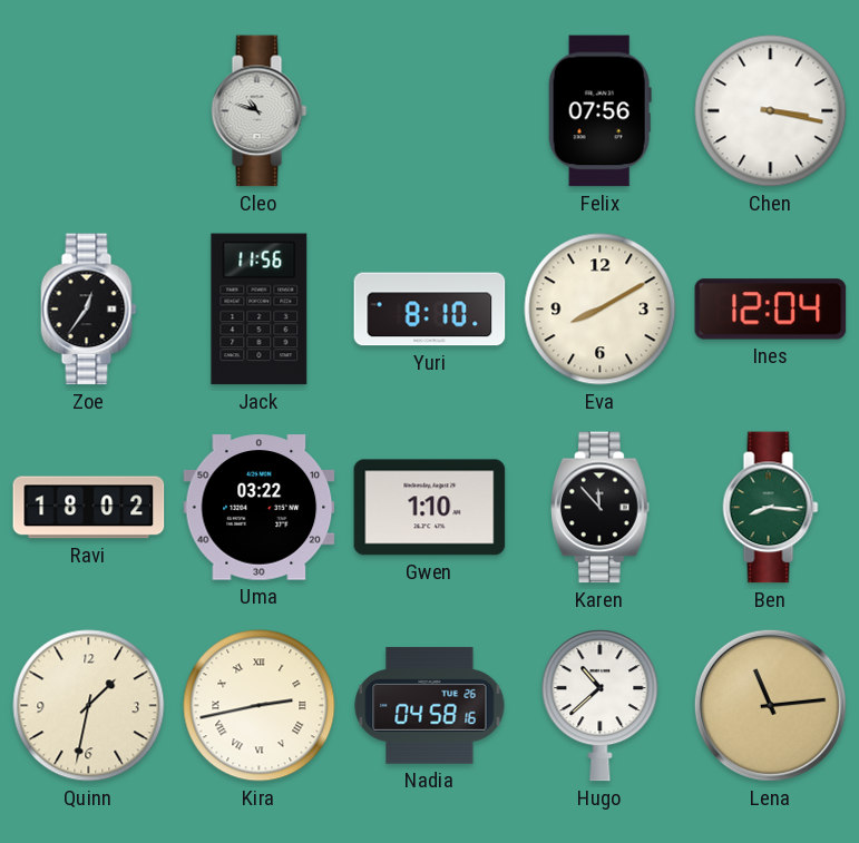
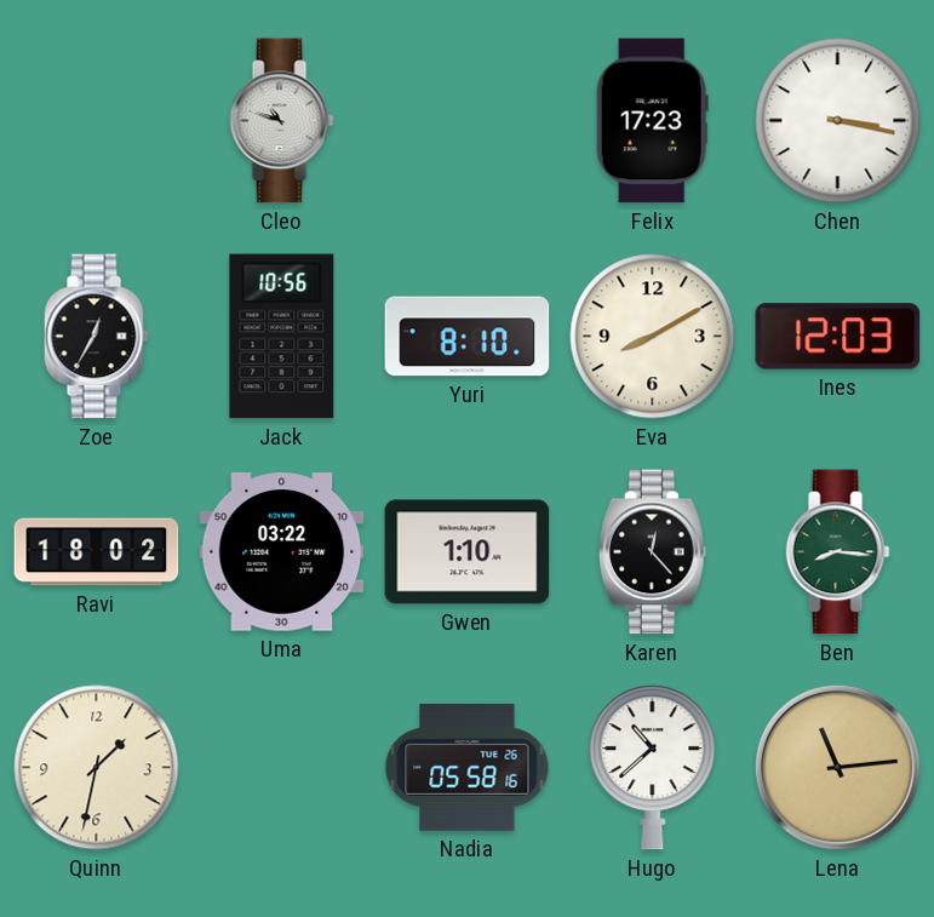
Felix: 07:56 -> 17:23
Zoe: 12:36 -> 12:35
Jack: 11:56 -> 10:56
Ines: 12:04 -> 12:03
Karen: 11:53 -> 12:23
Kira: 2:43 -> none
Nadia: 04:58 -> 05:58
